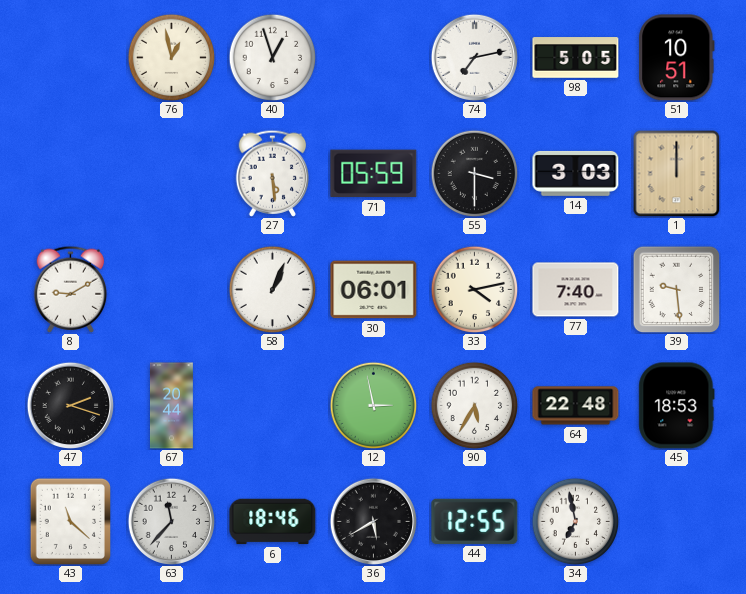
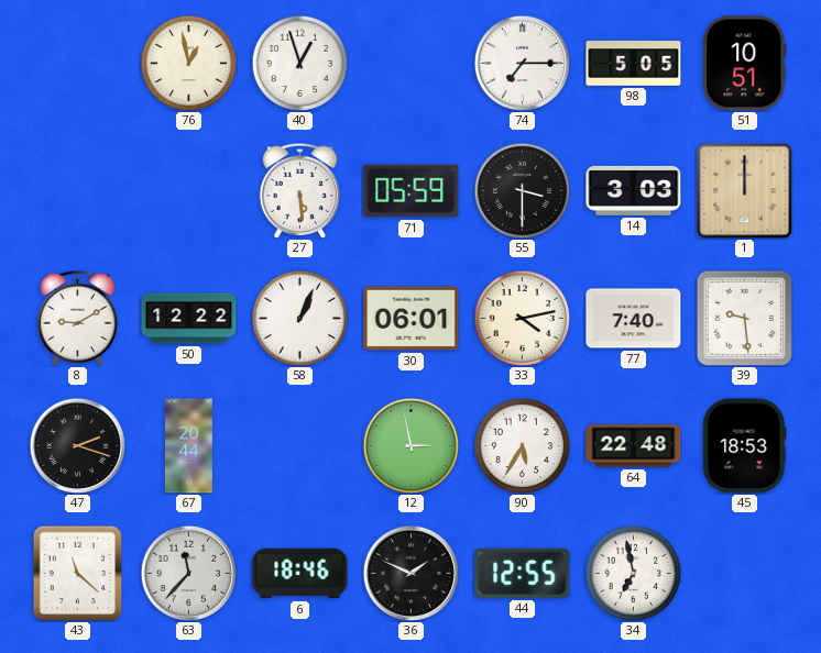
74: 7:13 -> 7:15
50: none -> 12:22
36: 5:40 -> 1:49
